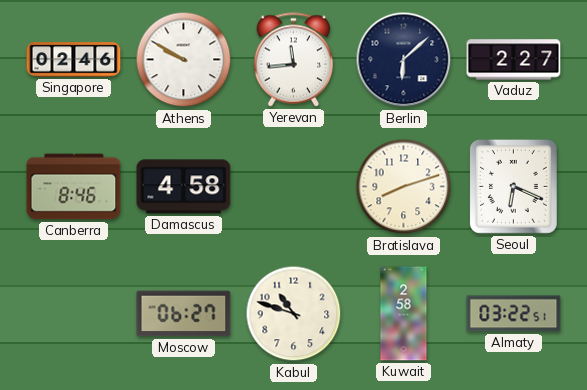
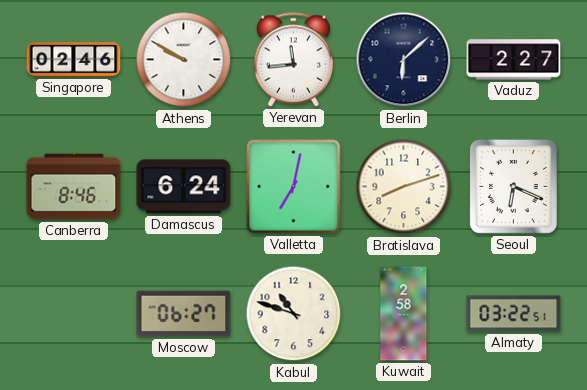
Damascus: 4:58 -> 6:24
Valletta: none -> 7:02
